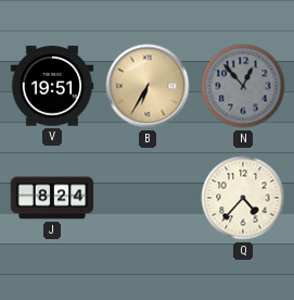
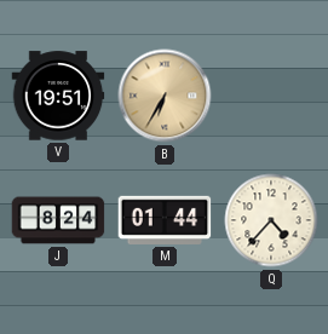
N: 12:53 -> none
M: none -> 01:44
